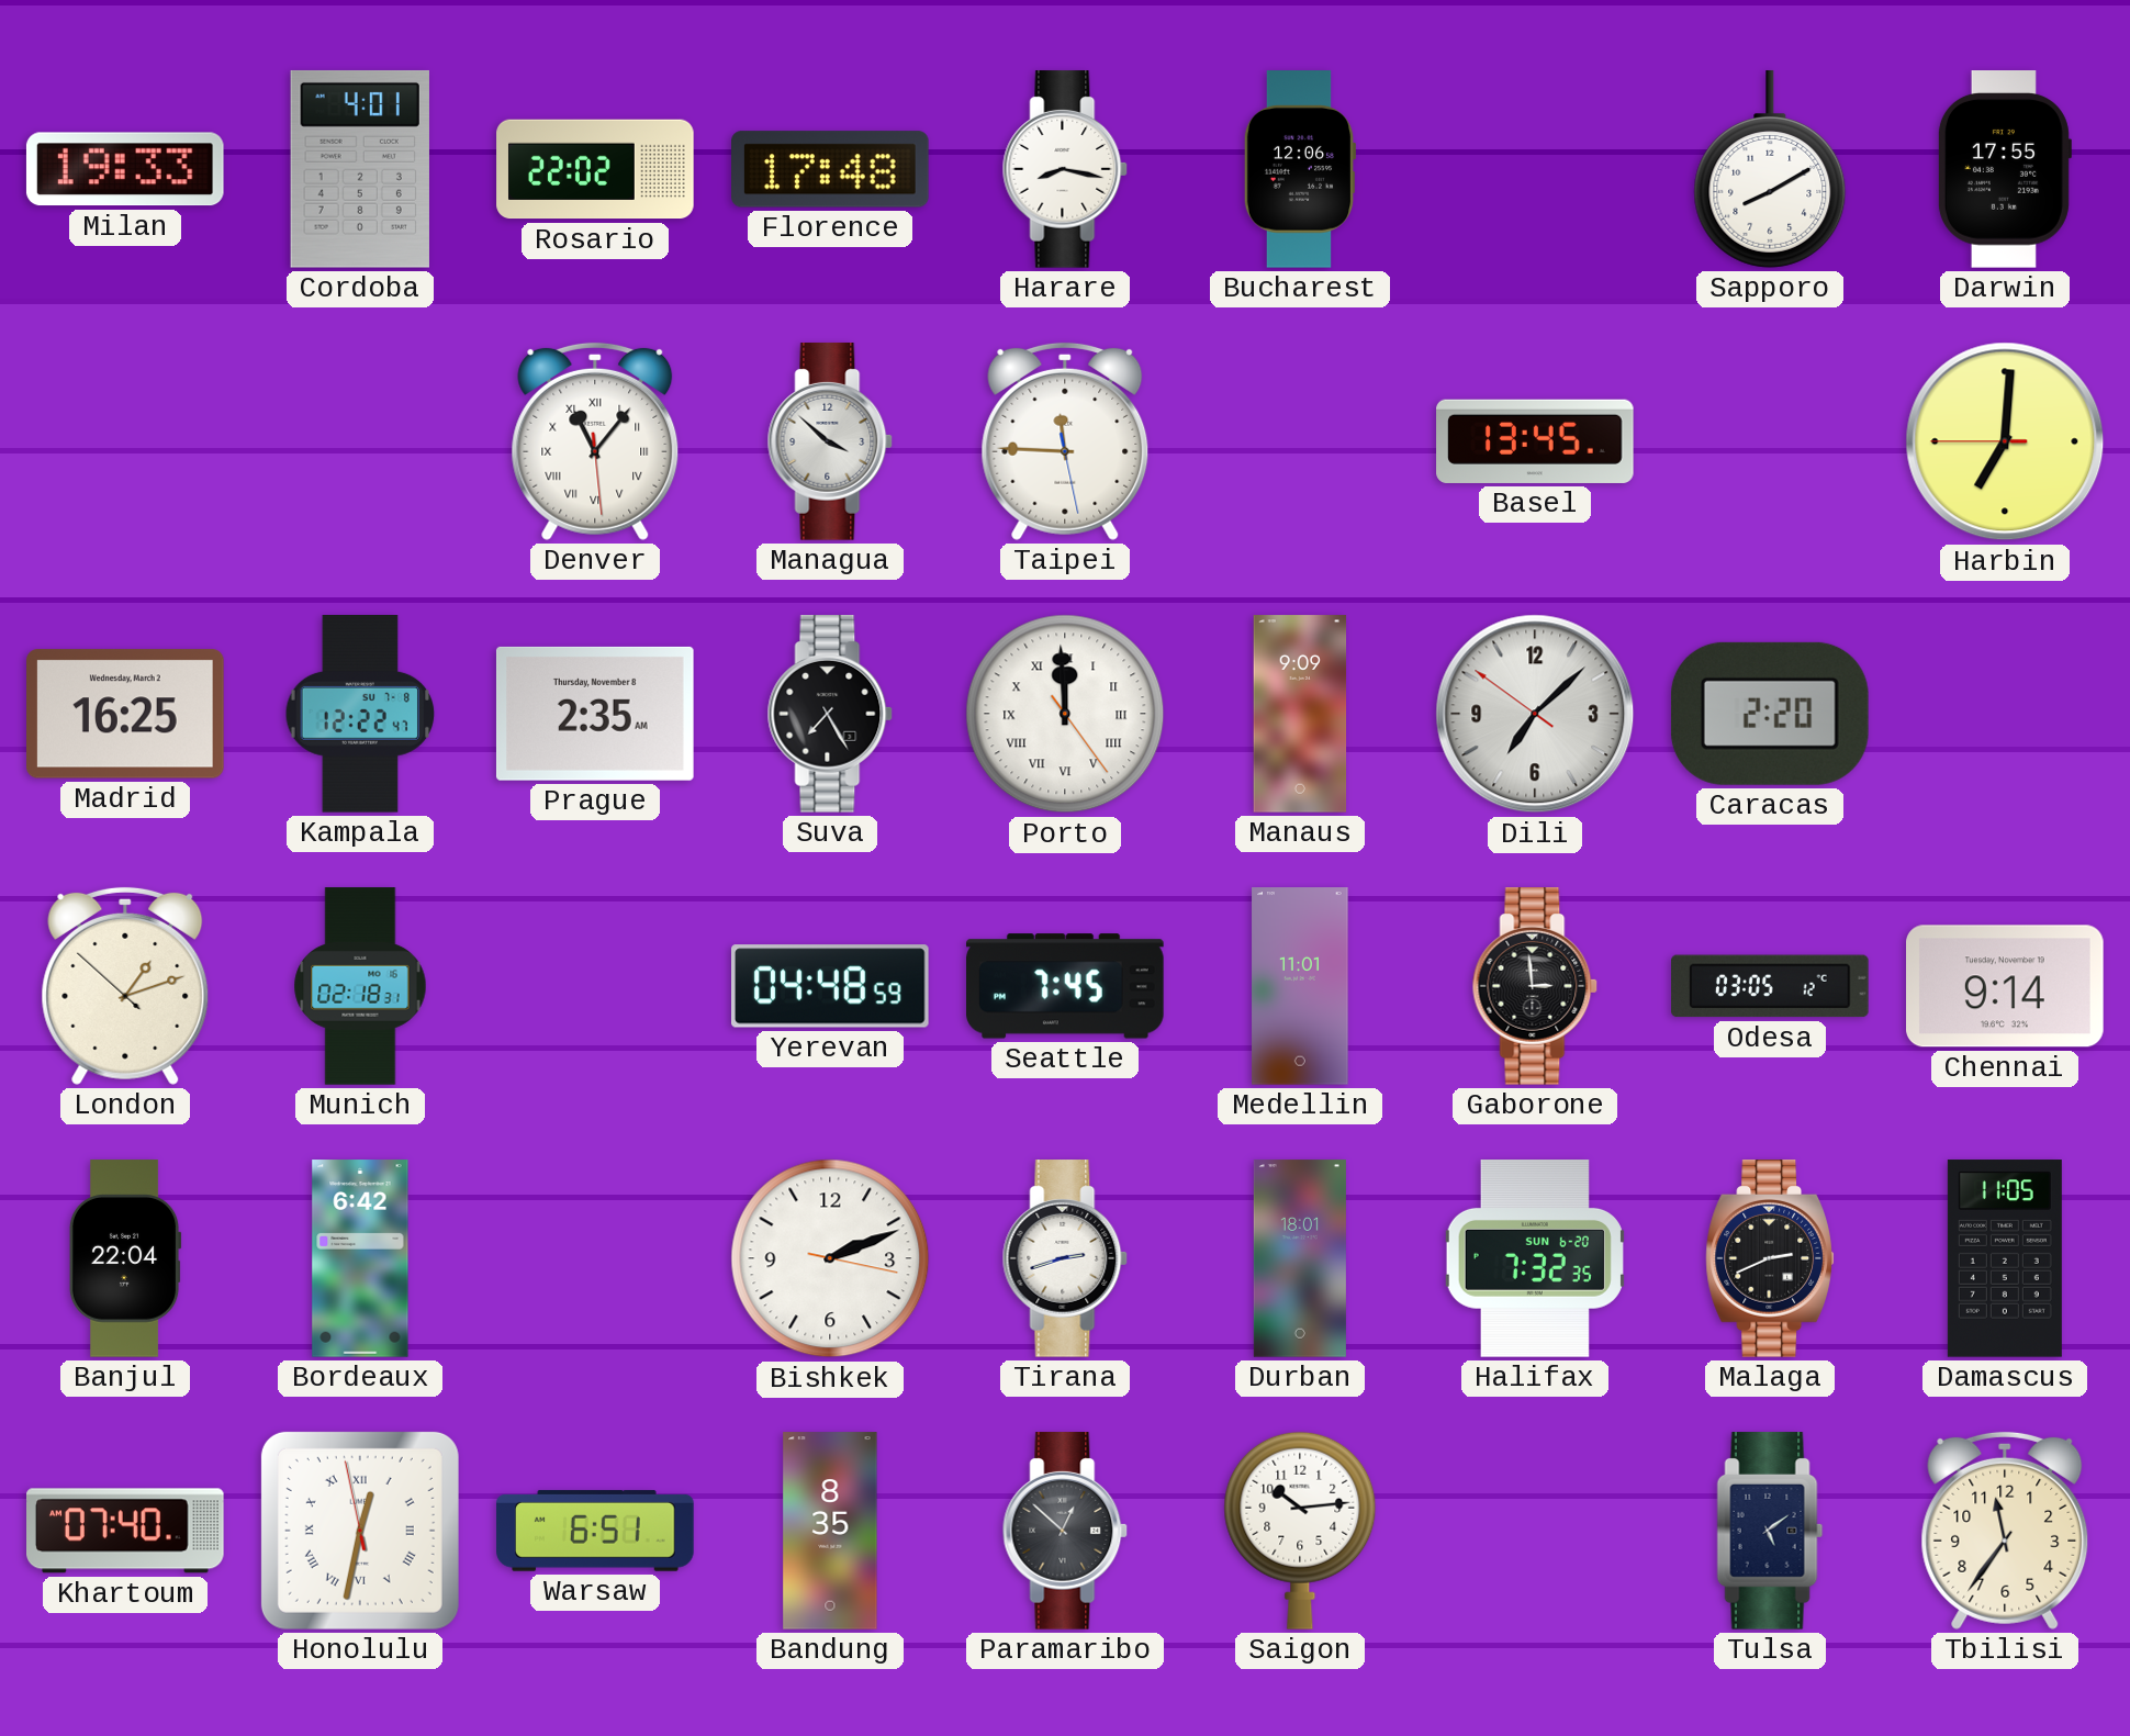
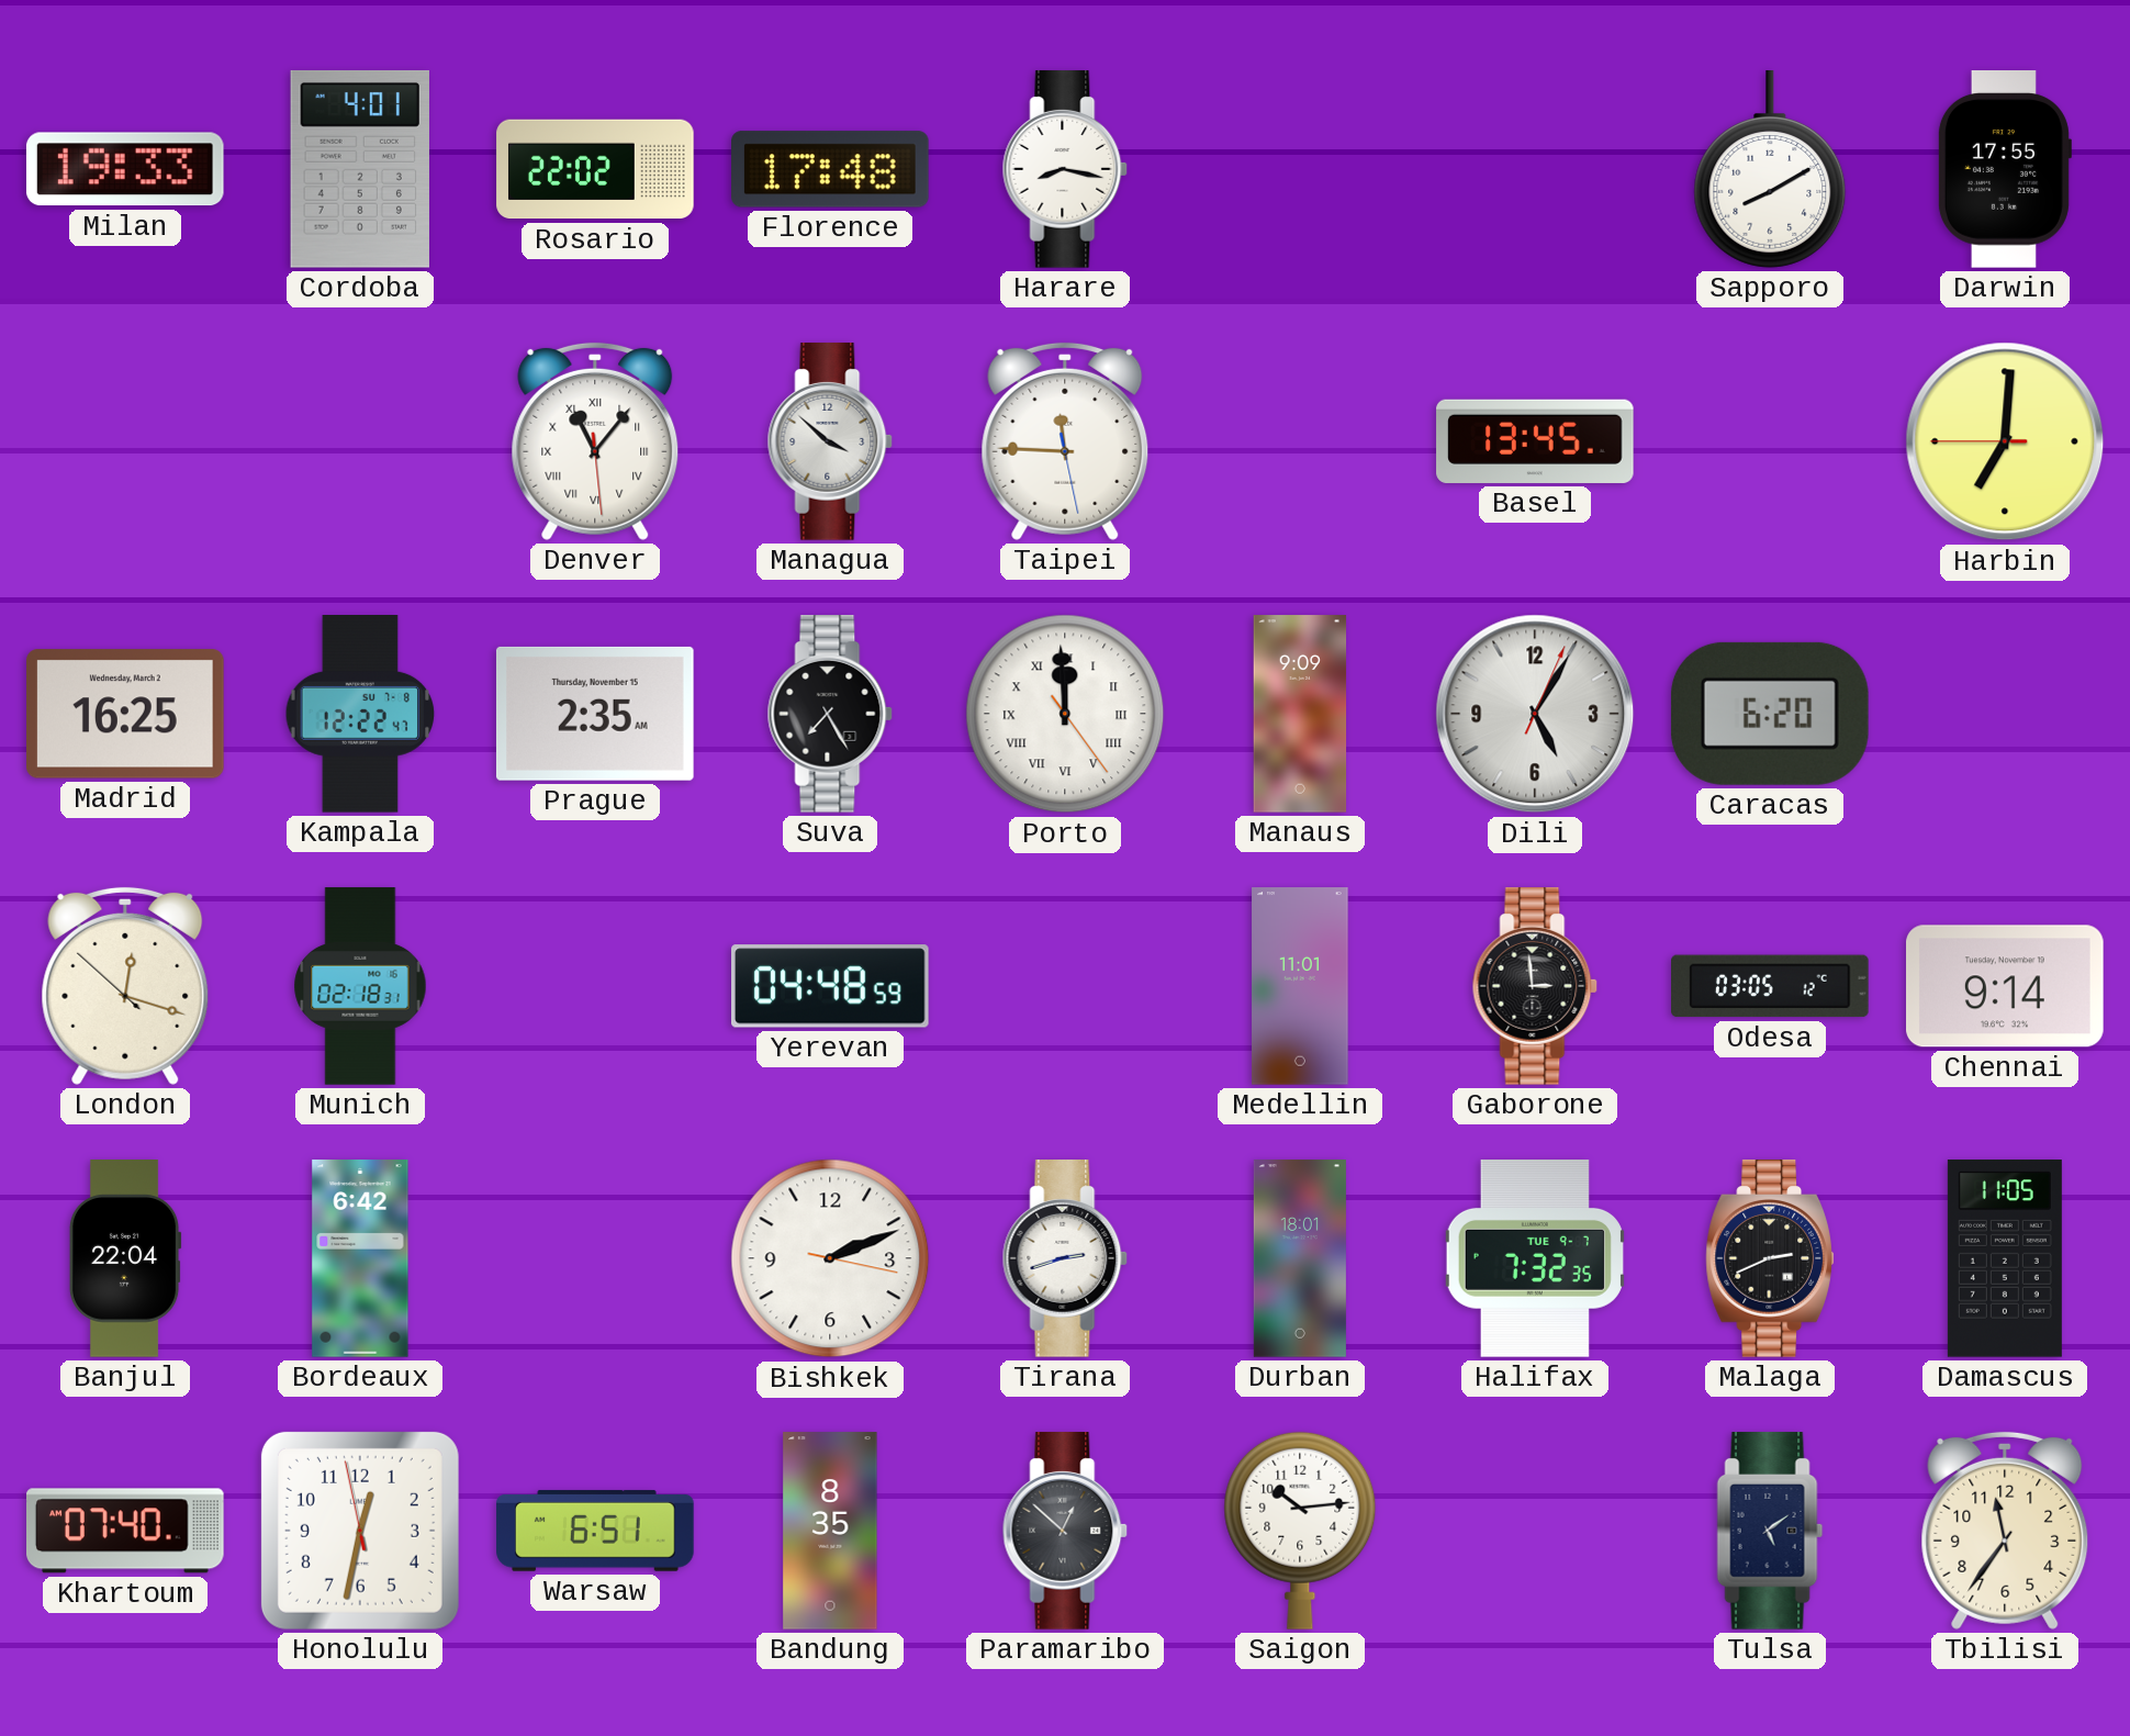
Bucharest: 12:06 -> none
Prague date: Thursday, November 8 -> Thursday, November 15
Dili: 7:07 -> 5:05
Caracas: 2:20 -> 6:20
London: 1:11 -> 12:17
Seattle: 7:45 -> none
Halifax date: SUN 6-20 -> TUE 9-7
Honolulu numerals: Roman -> Arabic
